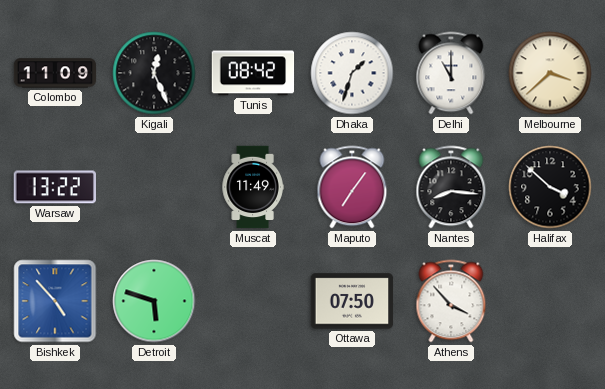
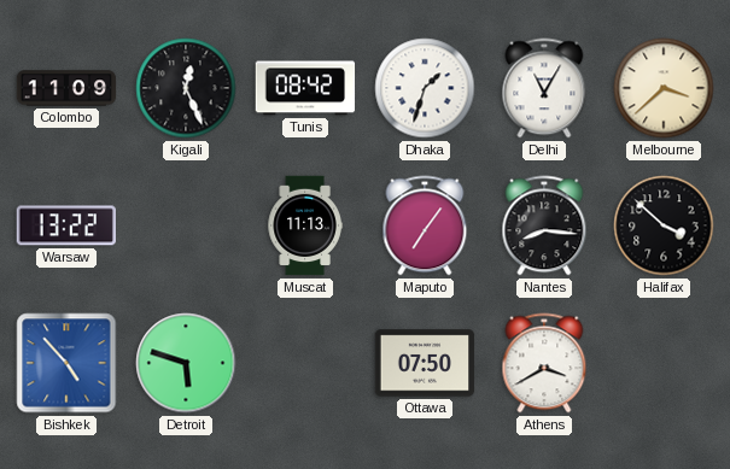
Delhi: 11:00 -> 11:05
Muscat: 11:49 -> 11:13
Athens: 3:53 -> 3:40
